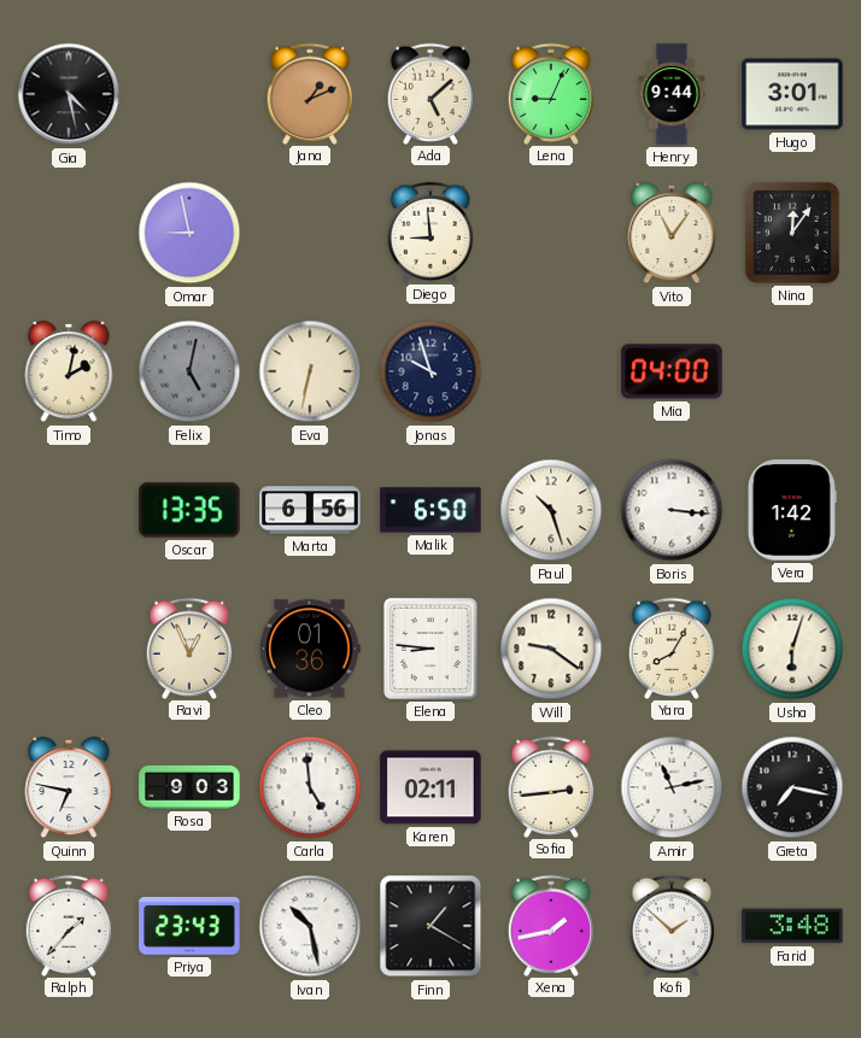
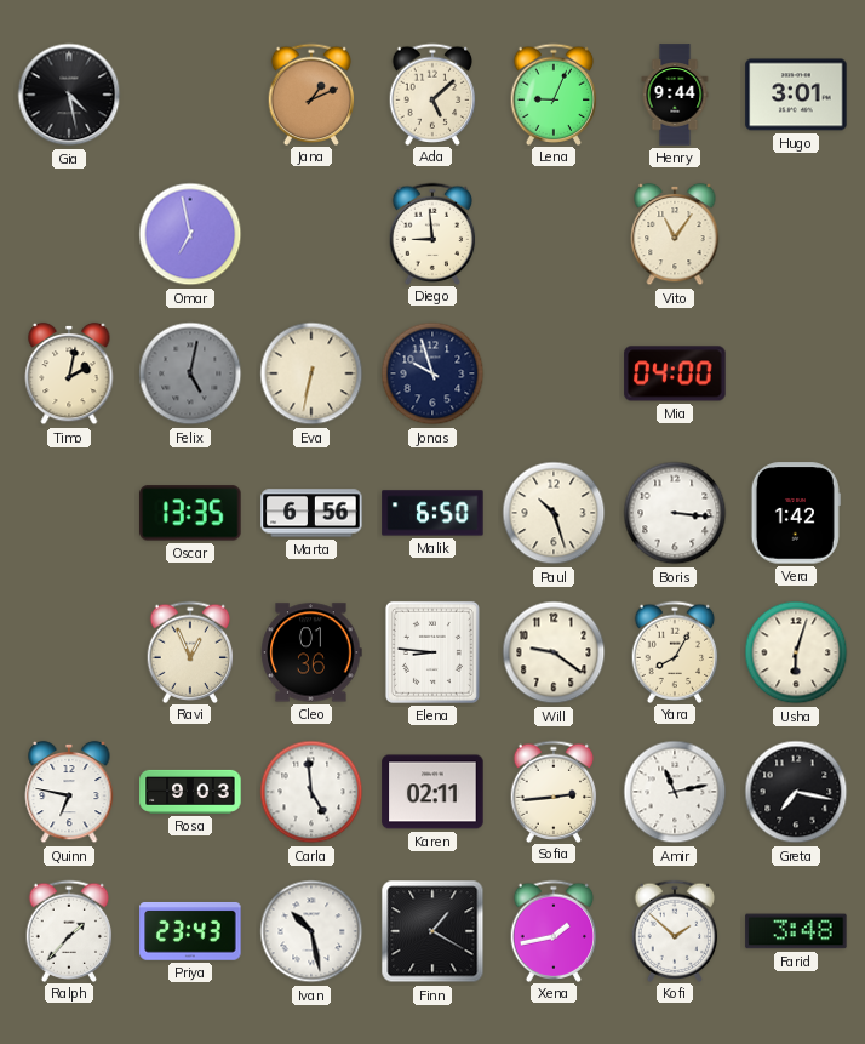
Omar: 8:58 -> 6:58
Nina: 12:06 -> none
